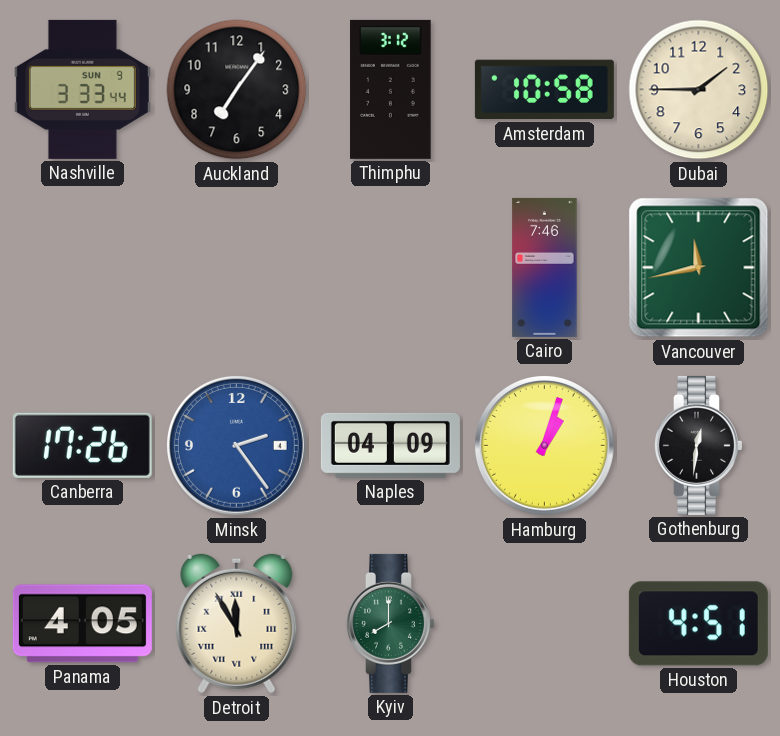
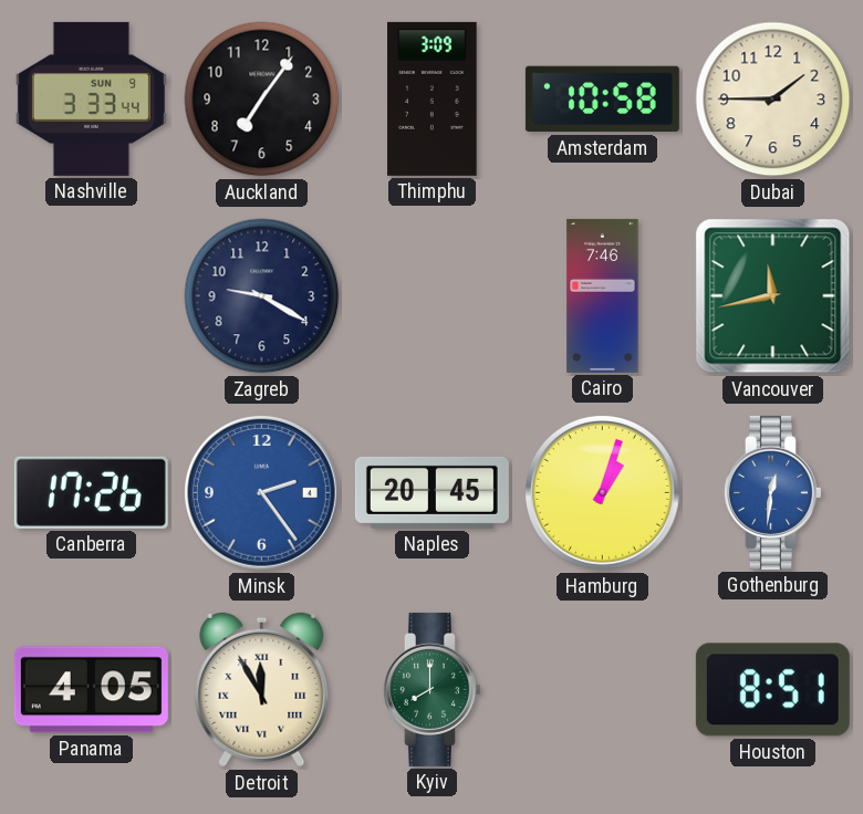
Thimphu: 3:12 -> 3:09
Zagreb: none -> 9:20
Naples: 04:09 -> 20:45
Gothenburg dial: black -> blue
Houston: 4:51 -> 8:51
